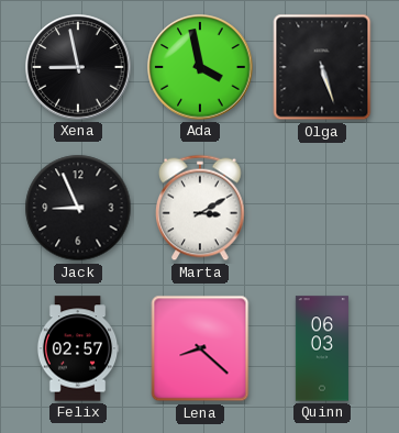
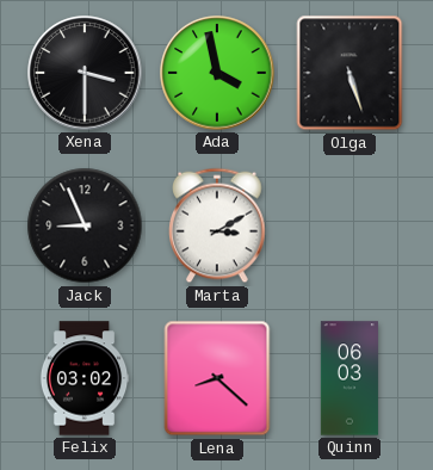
Xena: 8:58 -> 3:30
Felix: 02:57 -> 03:02
